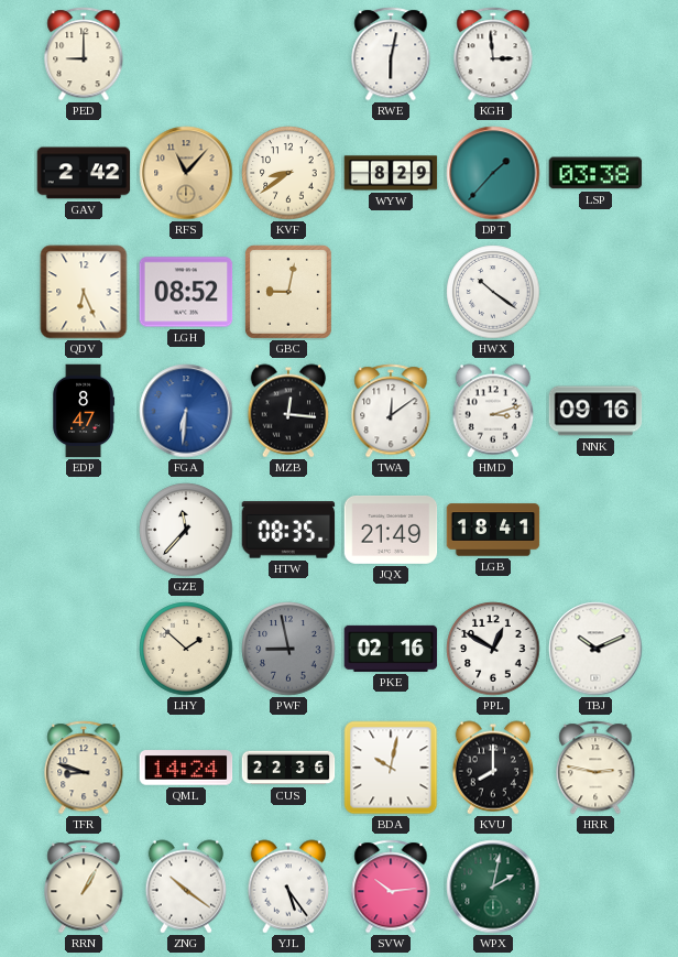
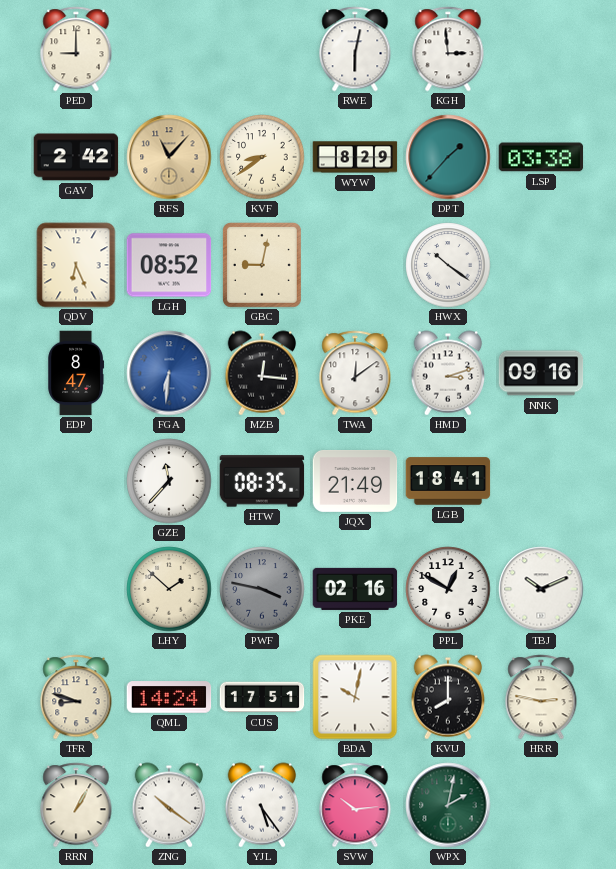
PWF: 8:58 -> 3:47
CUS: 22:36 -> 17:51
